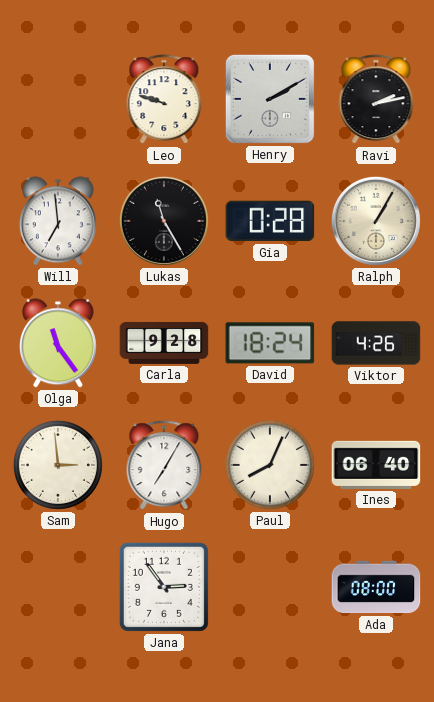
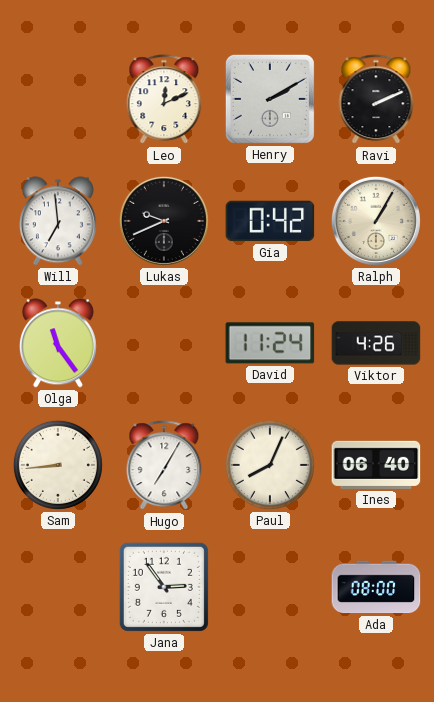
Leo: 9:48 -> 12:11
Ravi: 2:13 -> 2:11
Lukas: 11:25 -> 9:41
Gia: 0:28 -> 0:42
Carla: 9:28 -> none
David: 18:24 -> 11:24
Sam: 2:59 -> 8:44
